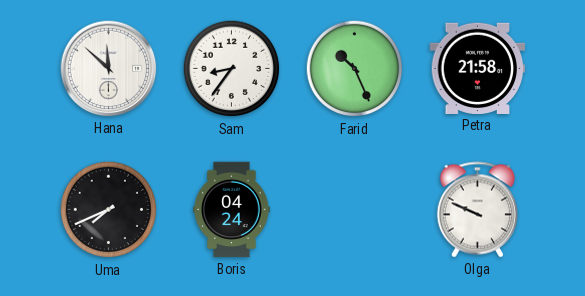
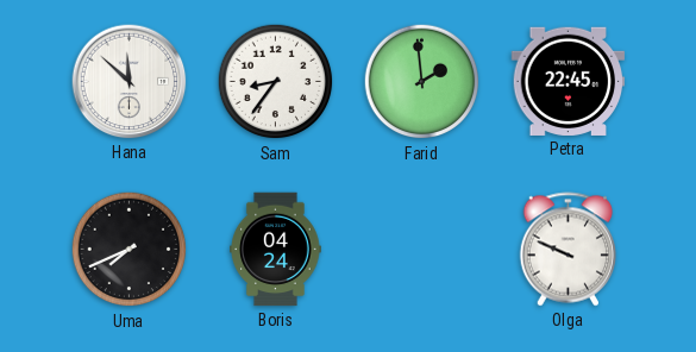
Farid: 10:26 -> 1:59
Petra: 21:58 -> 22:45
